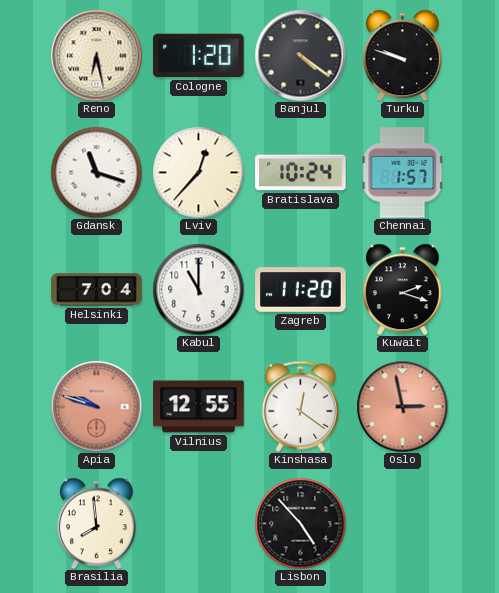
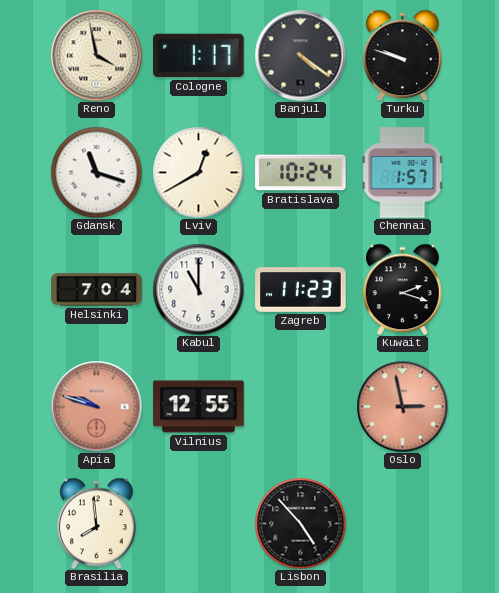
Reno: 6:28 -> 3:58
Cologne: 1:20 -> 1:17
Lviv: 12:37 -> 12:40
Zagreb: 11:20 -> 11:23
Kinshasa: 12:21 -> none
